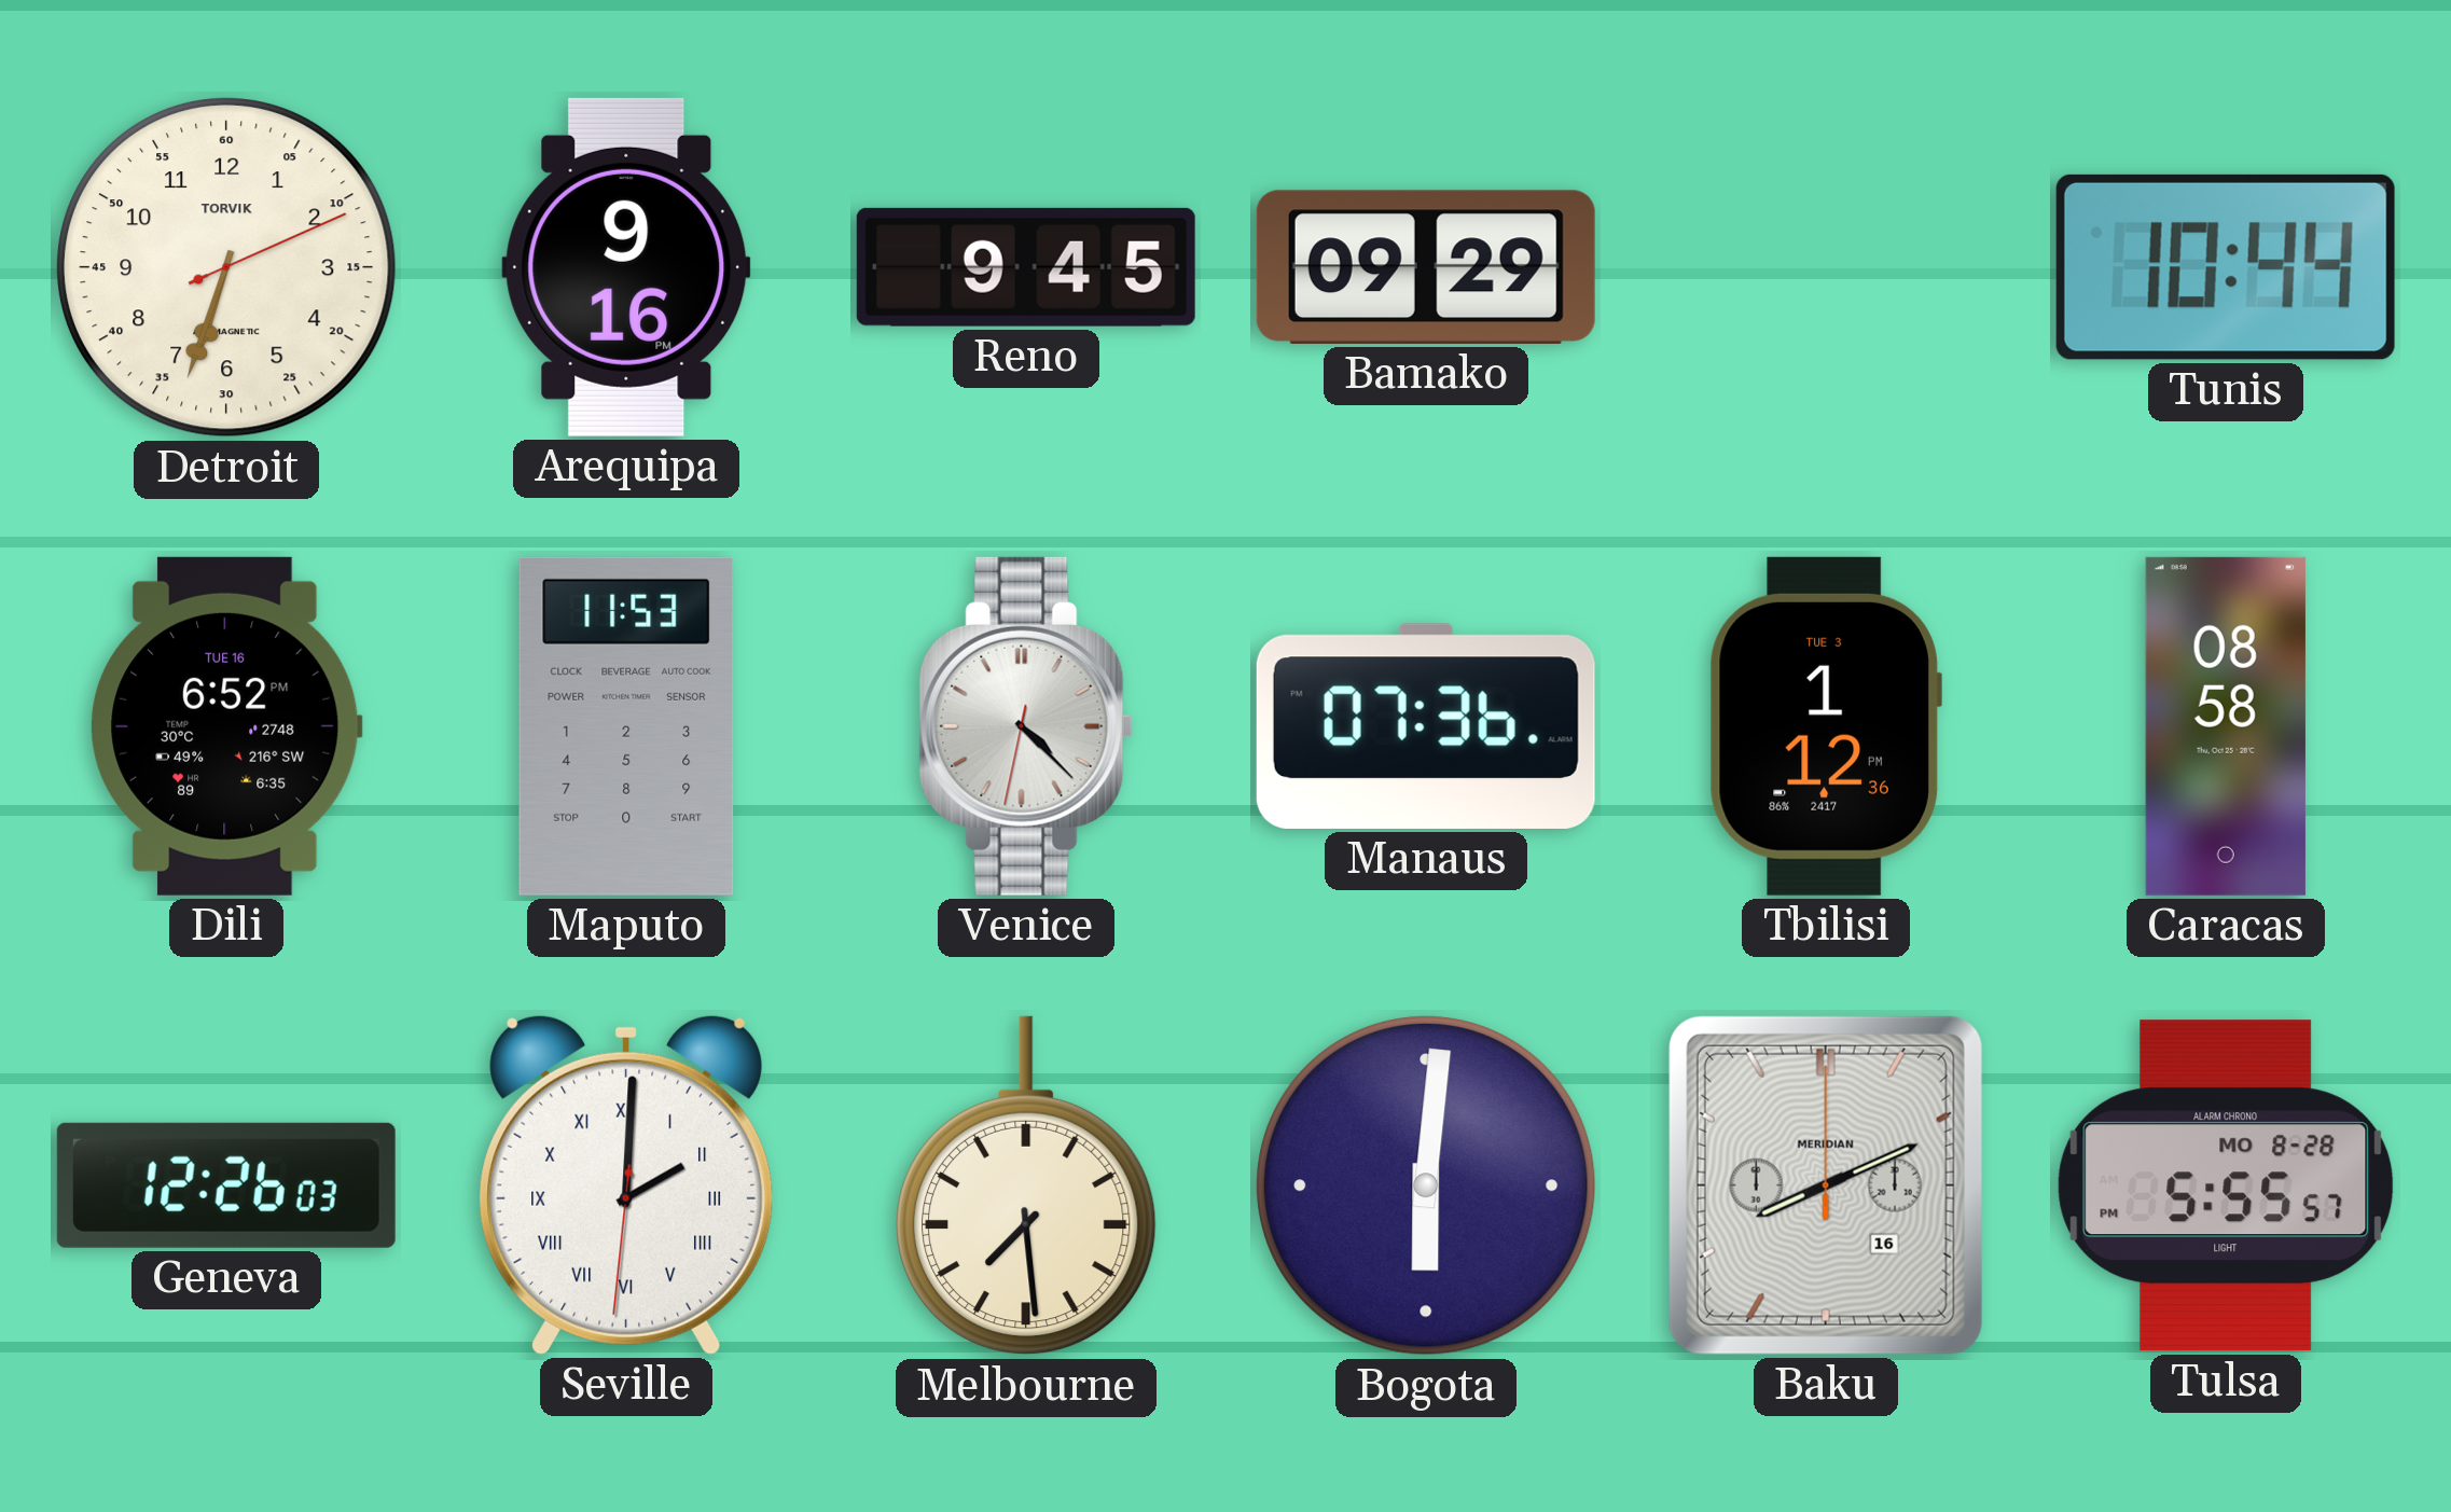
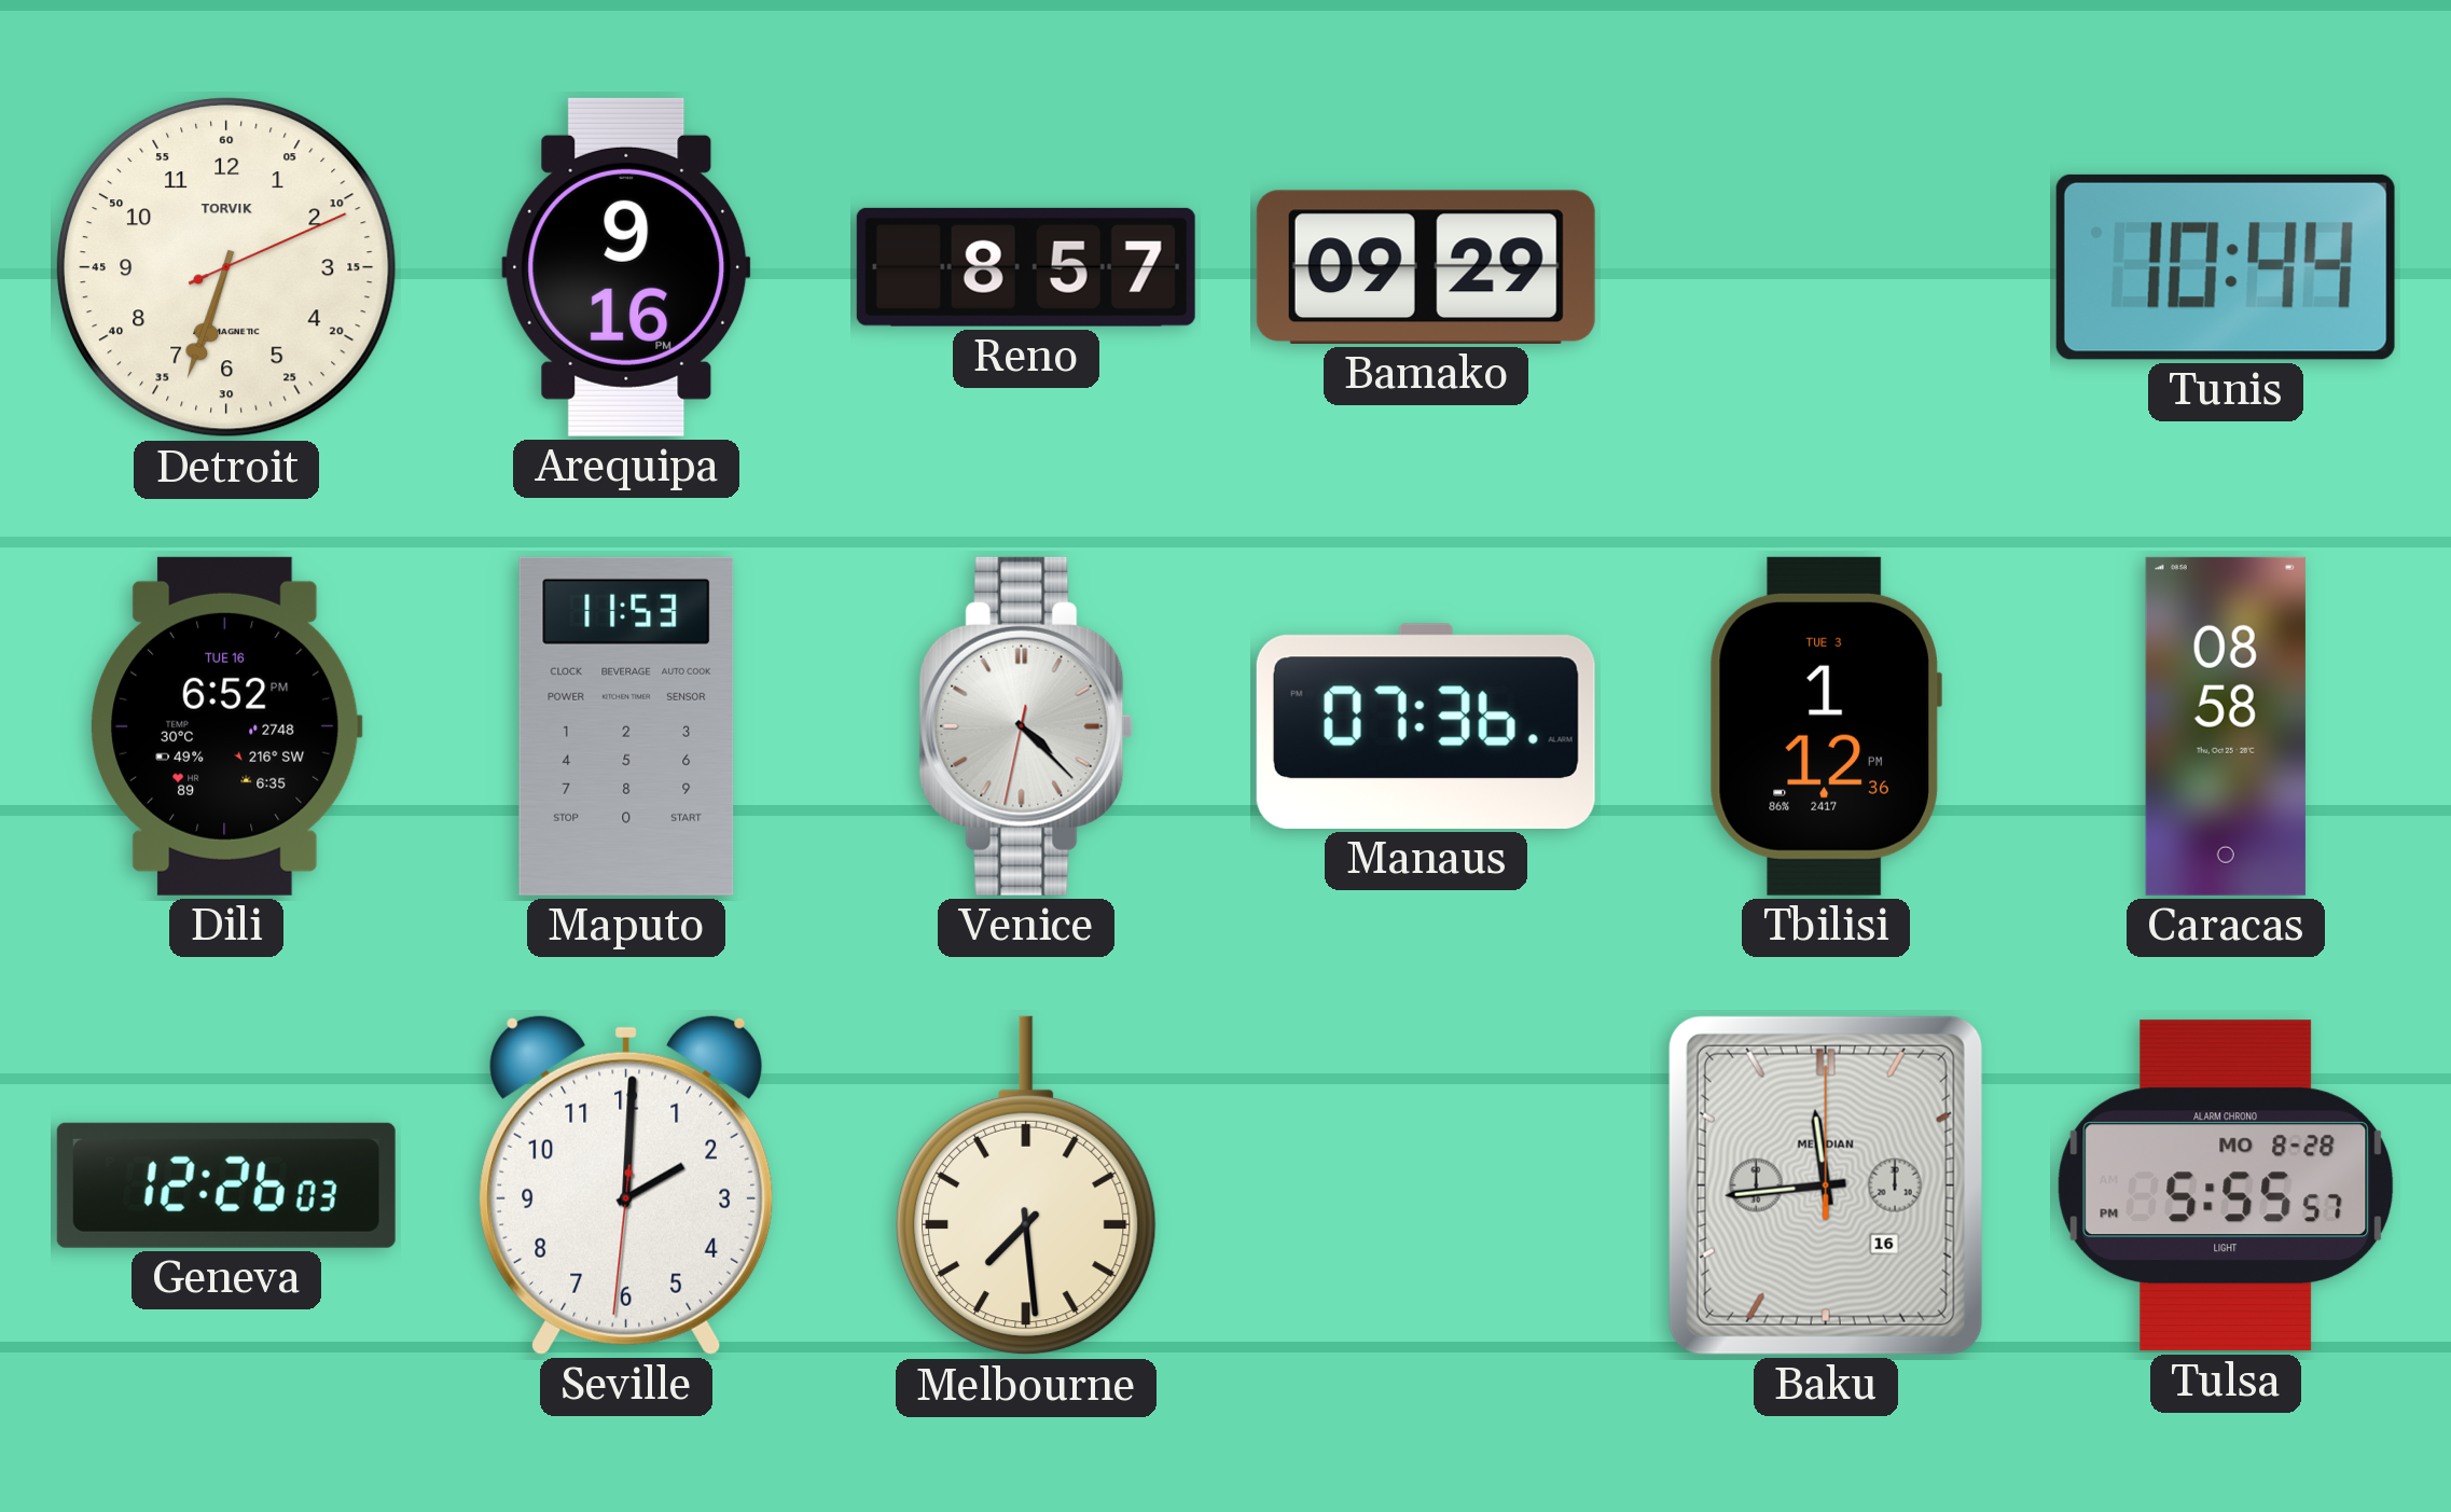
Reno: 9:45 -> 8:57
Seville numerals: Roman -> Arabic
Bogota: 6:01 -> none
Baku: 8:11 -> 11:44
